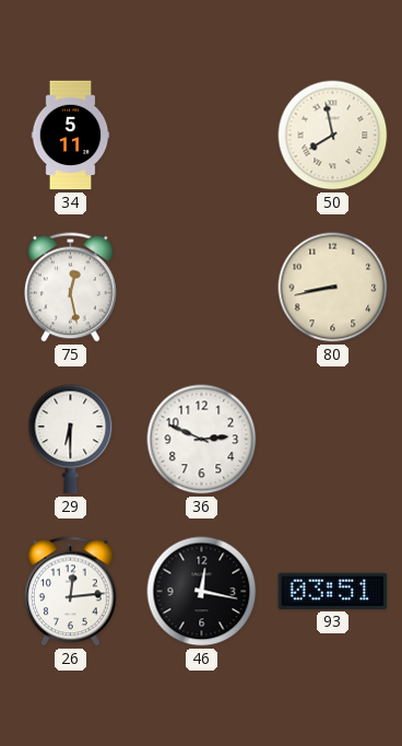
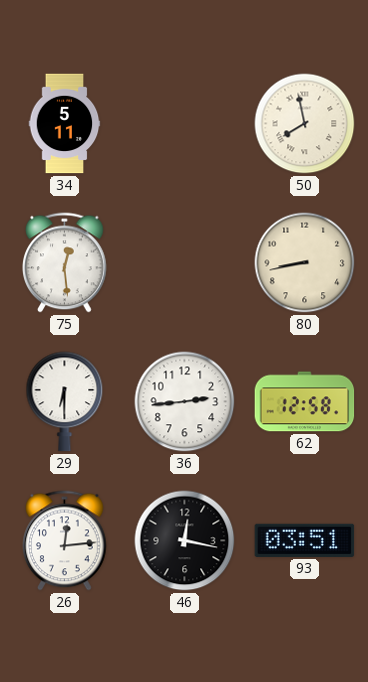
75: 12:28 -> 12:29
36: 2:49 -> 2:44
62: none -> 12:58
